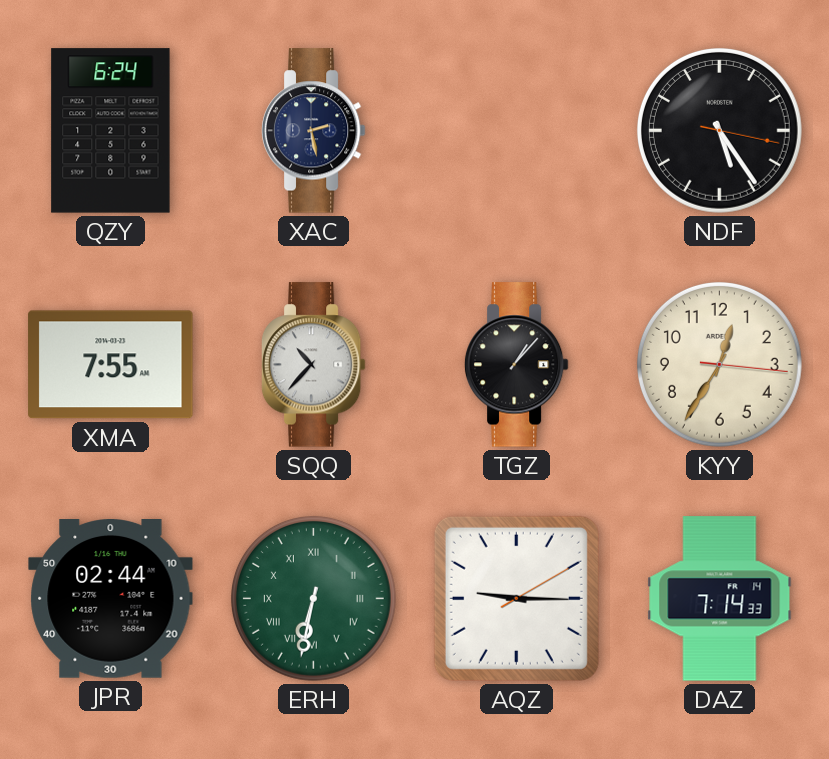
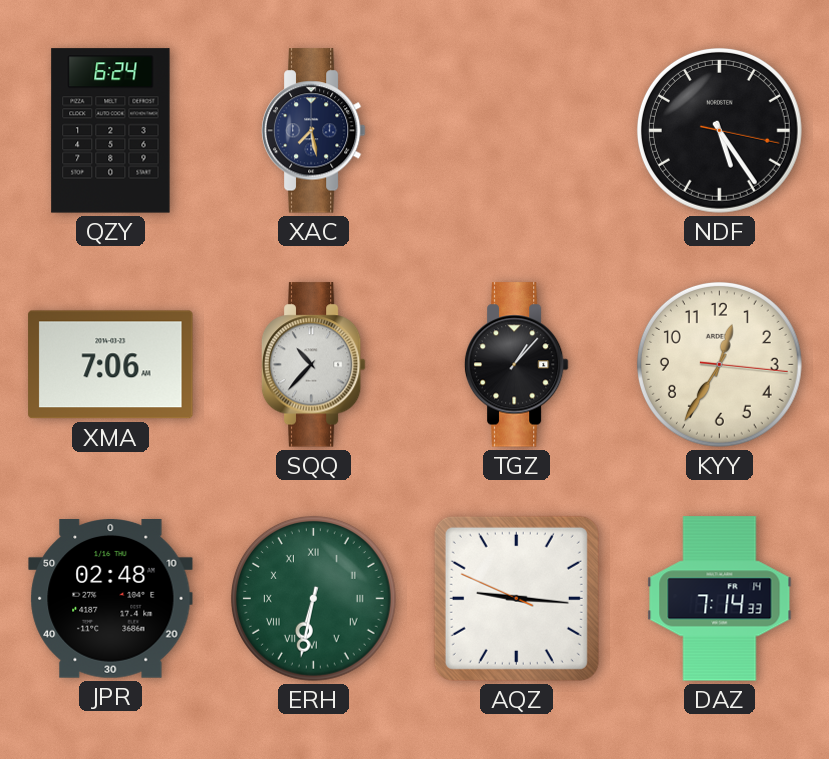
XAC: 2:28 -> 7:28
XMA: 7:55 -> 7:06
JPR: 02:44 -> 02:48
AQZ: 9:15:10 -> 9:15:49
